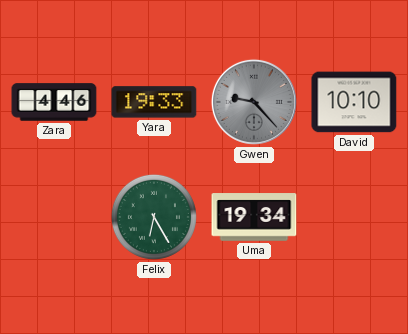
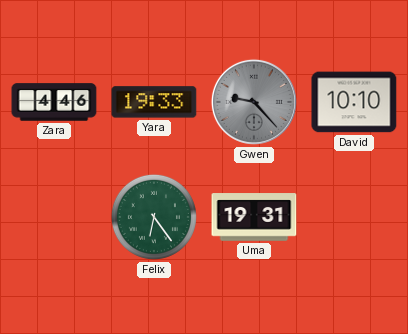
Felix: 6:25 -> 6:24
Uma: 19:34 -> 19:31
